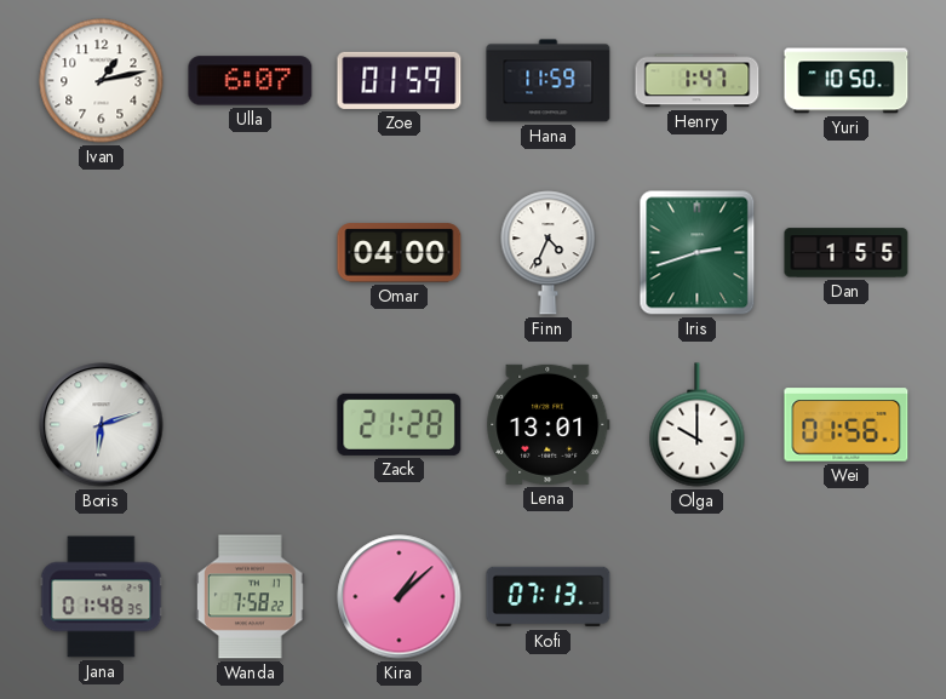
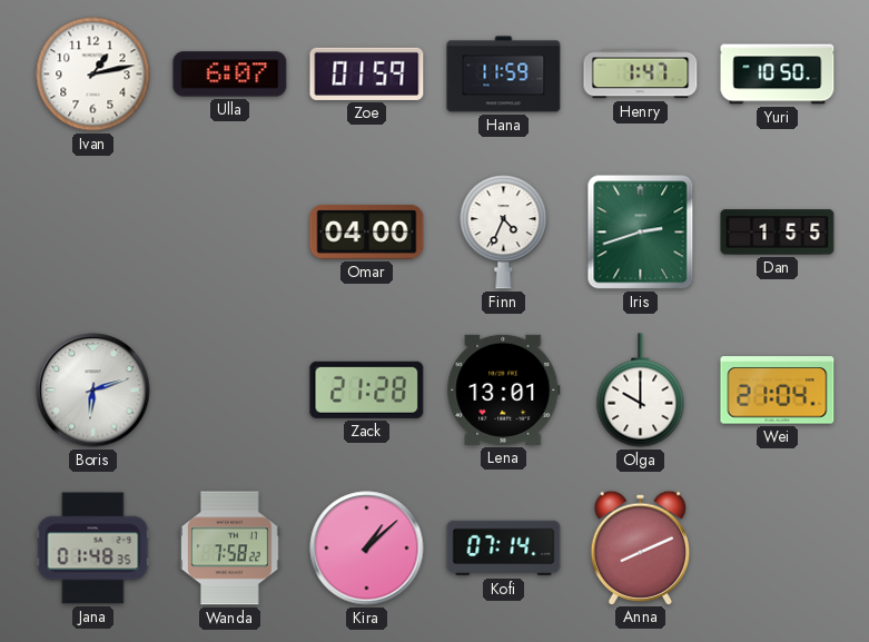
Wei: 01:56 -> 21:04
Kofi: 07:13 -> 07:14
Anna: none -> 8:11
